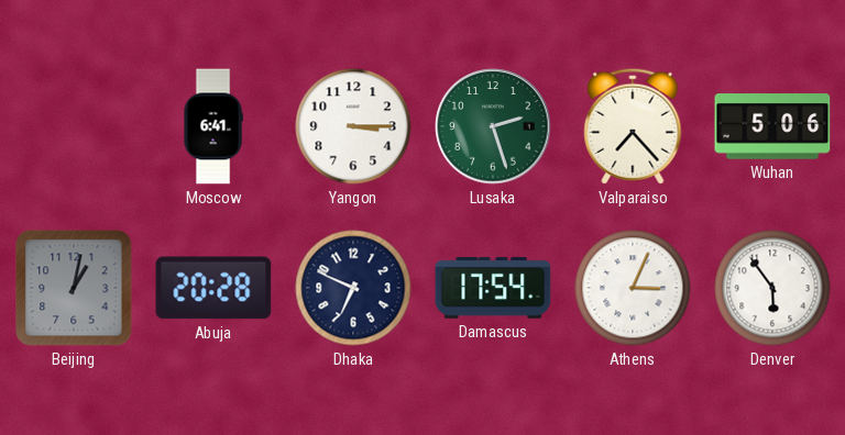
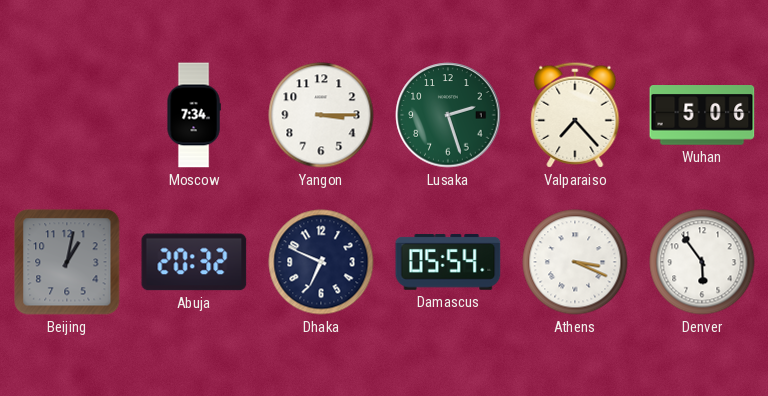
Moscow: 6:41 -> 7:34
Abuja: 20:28 -> 20:32
Damascus: 17:54 -> 05:54
Athens: 3:04 -> 3:19
